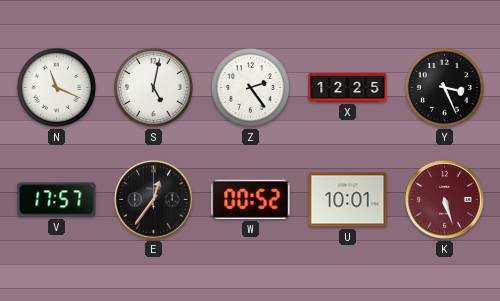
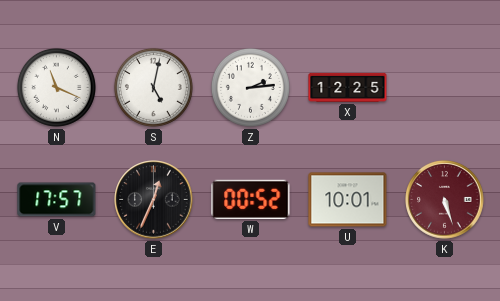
Z: 2:24 -> 2:14
Y: 3:26 -> none
E: 12:36 -> 12:34
